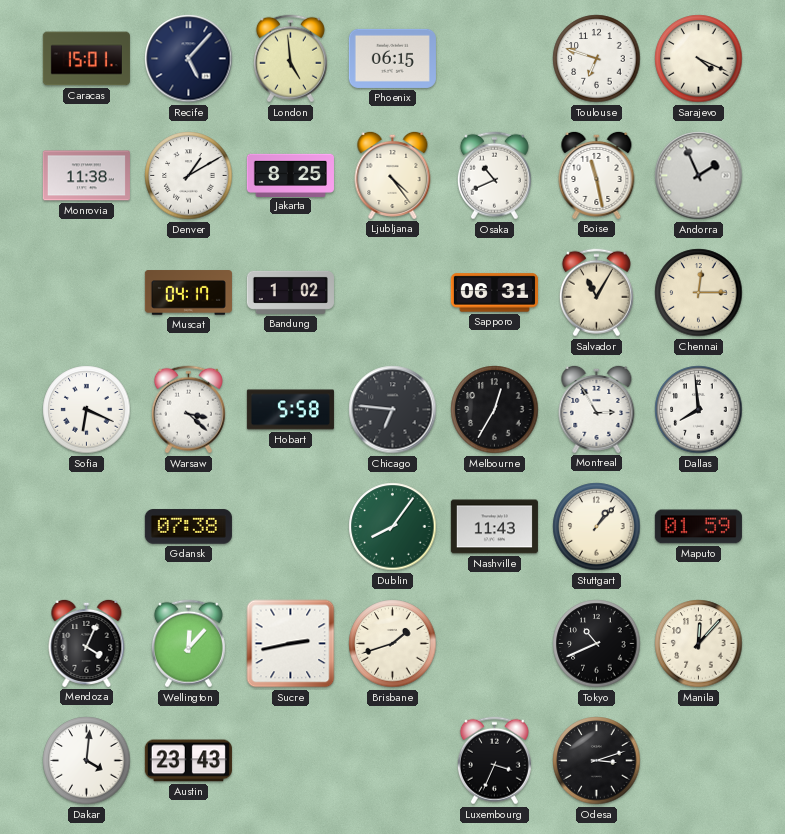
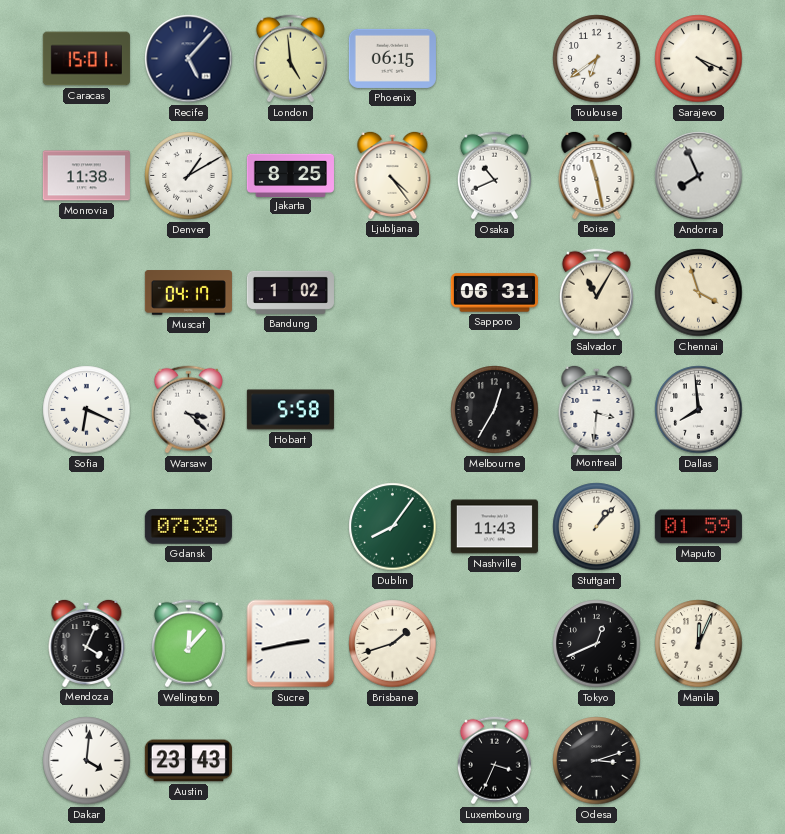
Toulouse: 6:48 -> 6:39
Andorra: 1:56 -> 7:56
Chennai: 12:15 -> 3:57
Chicago: 6:46 -> none
Montreal: 2:55 -> 3:31
Tokyo: 10:41 -> 12:41
Manila: 12:07 -> 12:04
